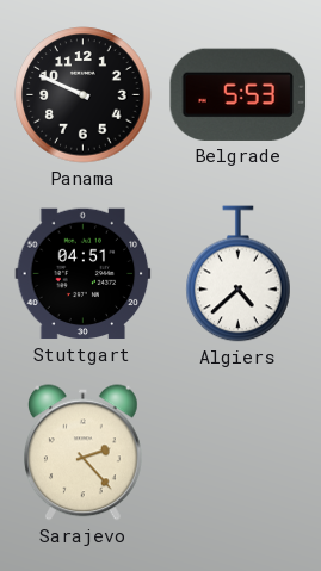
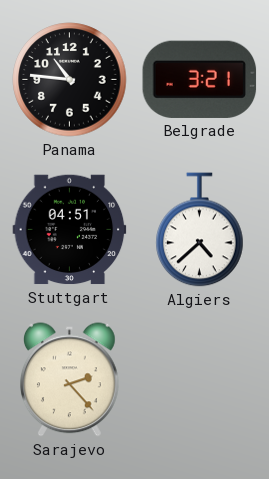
Panama: 9:49 -> 10:46
Belgrade: 5:53 -> 3:21
